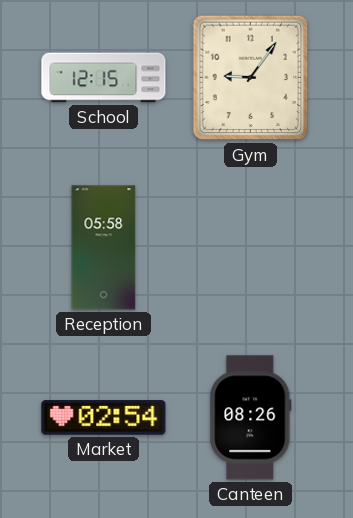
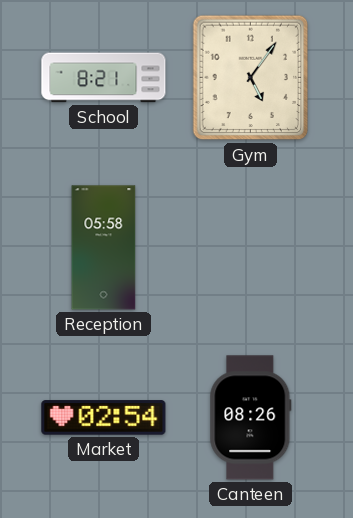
School: 12:15 -> 8:21
Gym: 9:06 -> 5:06
